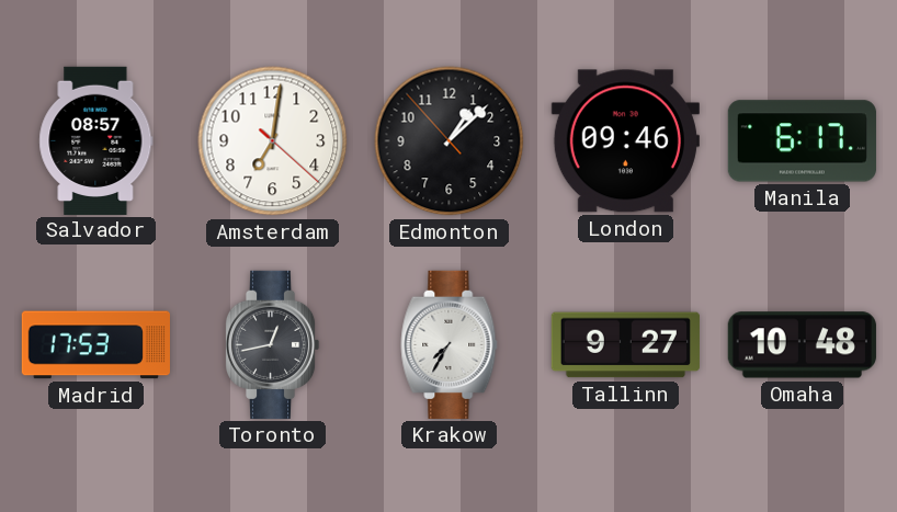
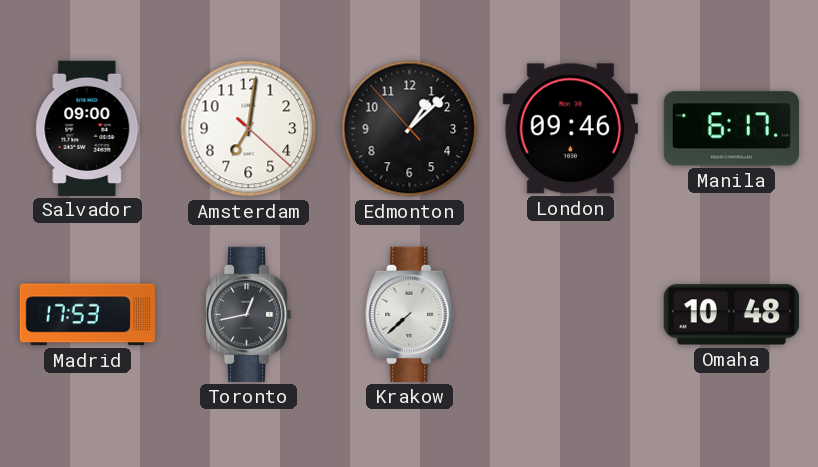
Salvador: 08:57 -> 09:00
Krakow: 7:35 -> 7:38
Tallinn: 9:27 -> none
